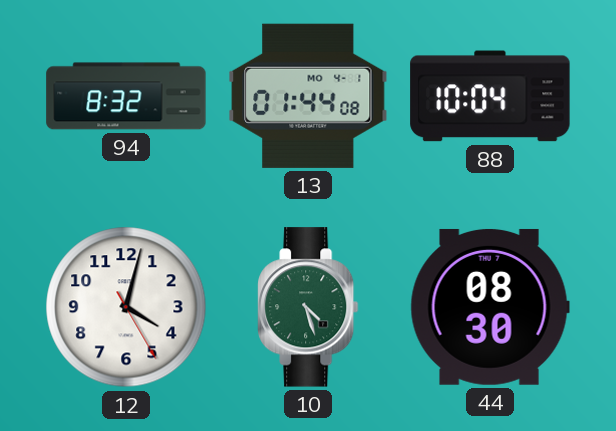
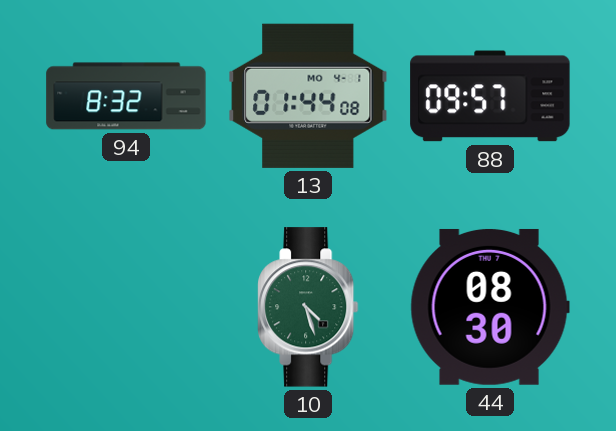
88: 10:04 -> 09:57
12: 4:02 -> none
